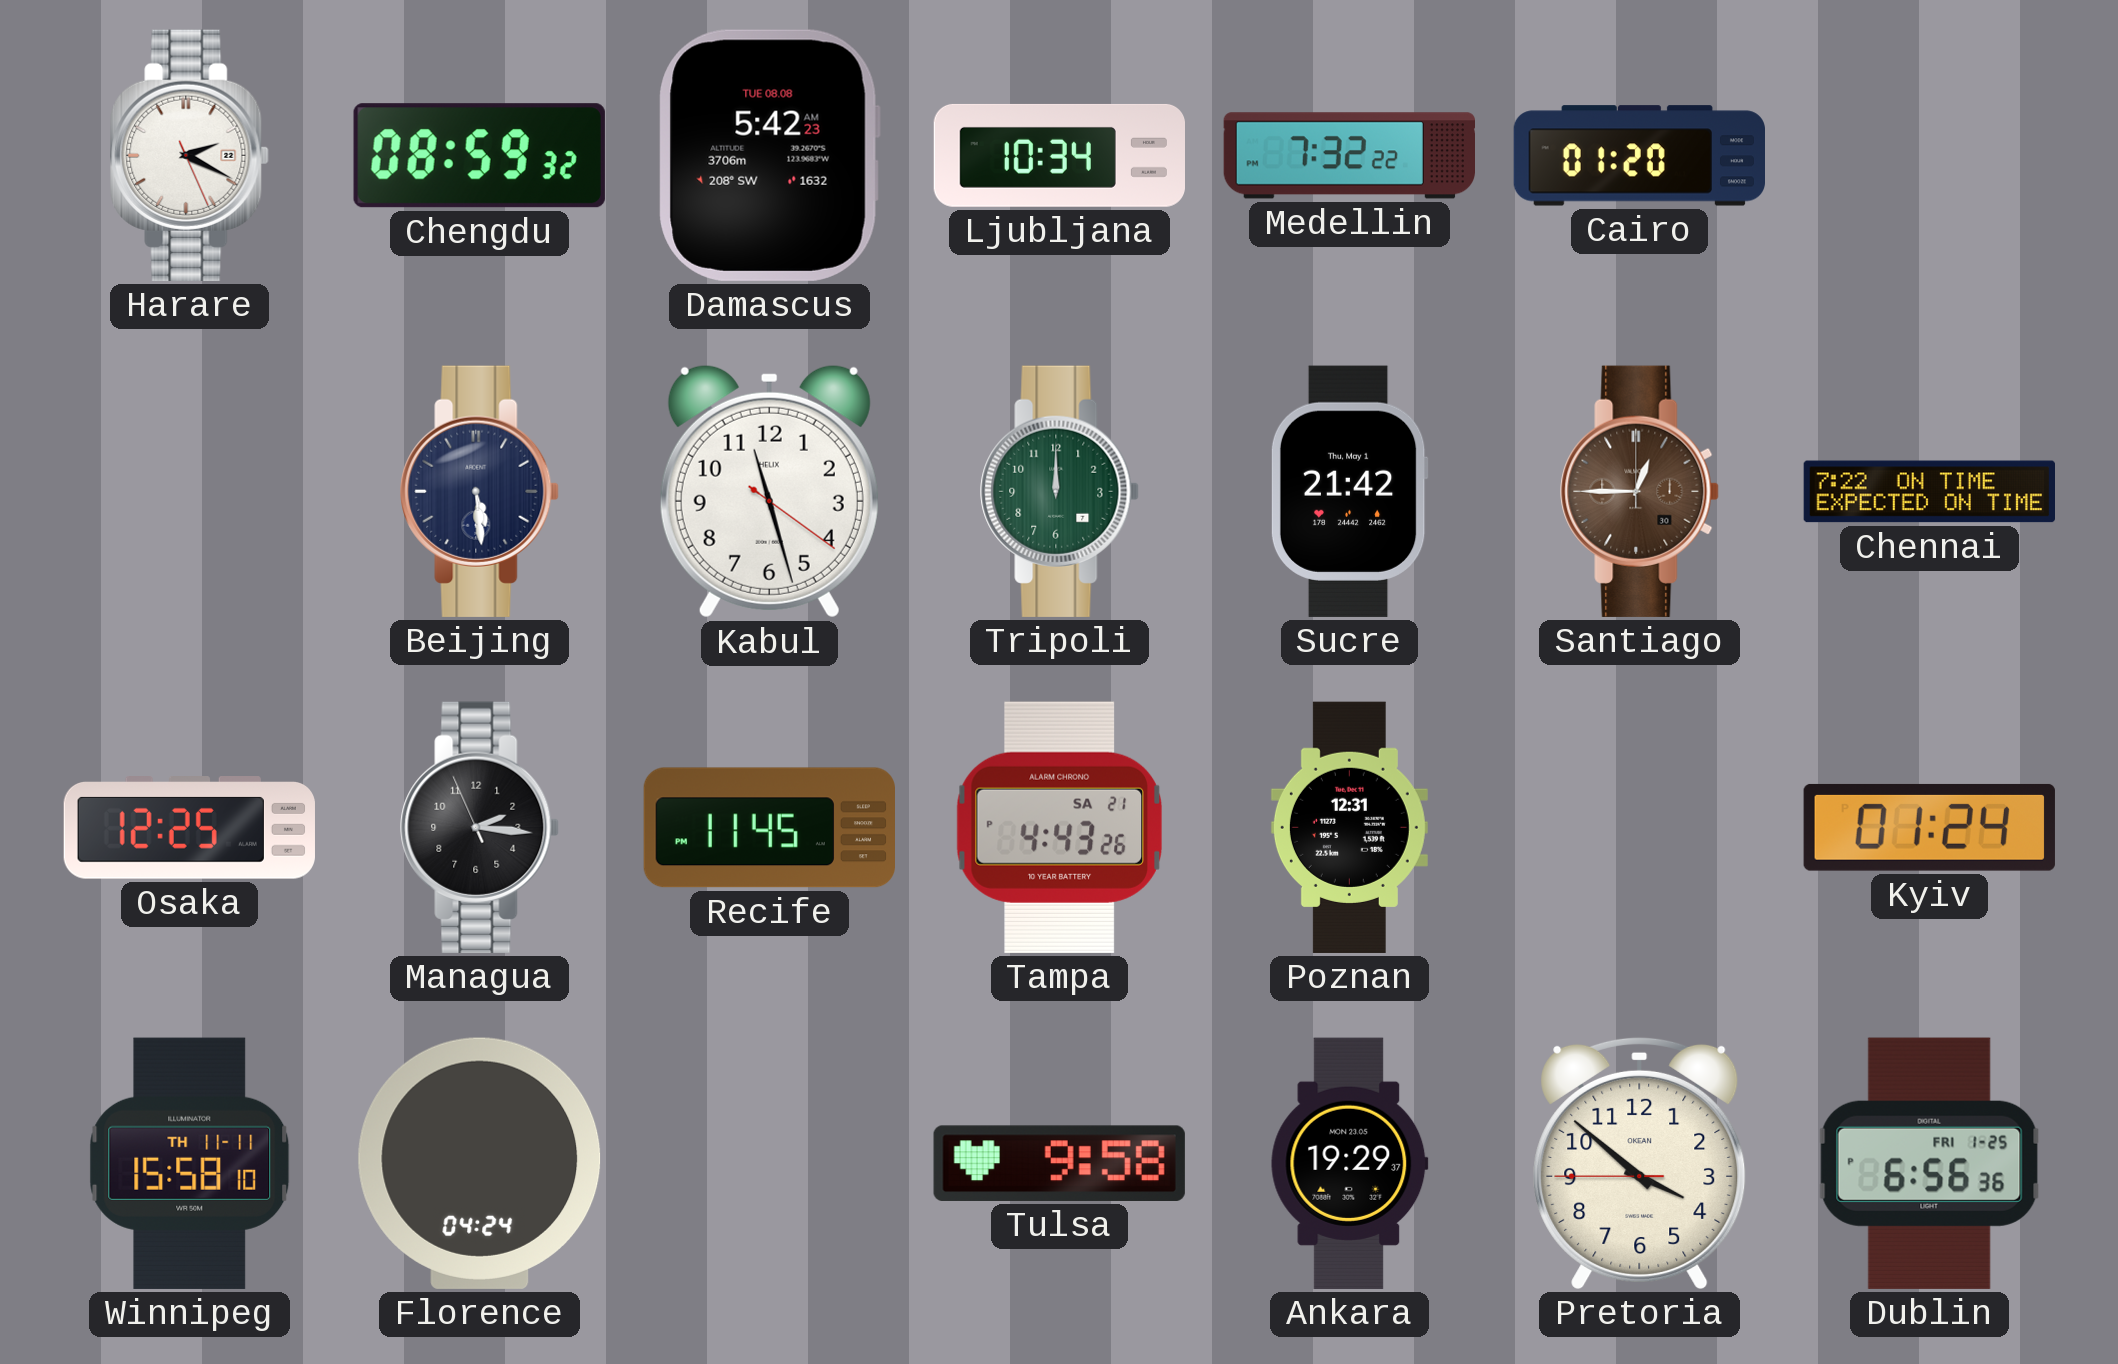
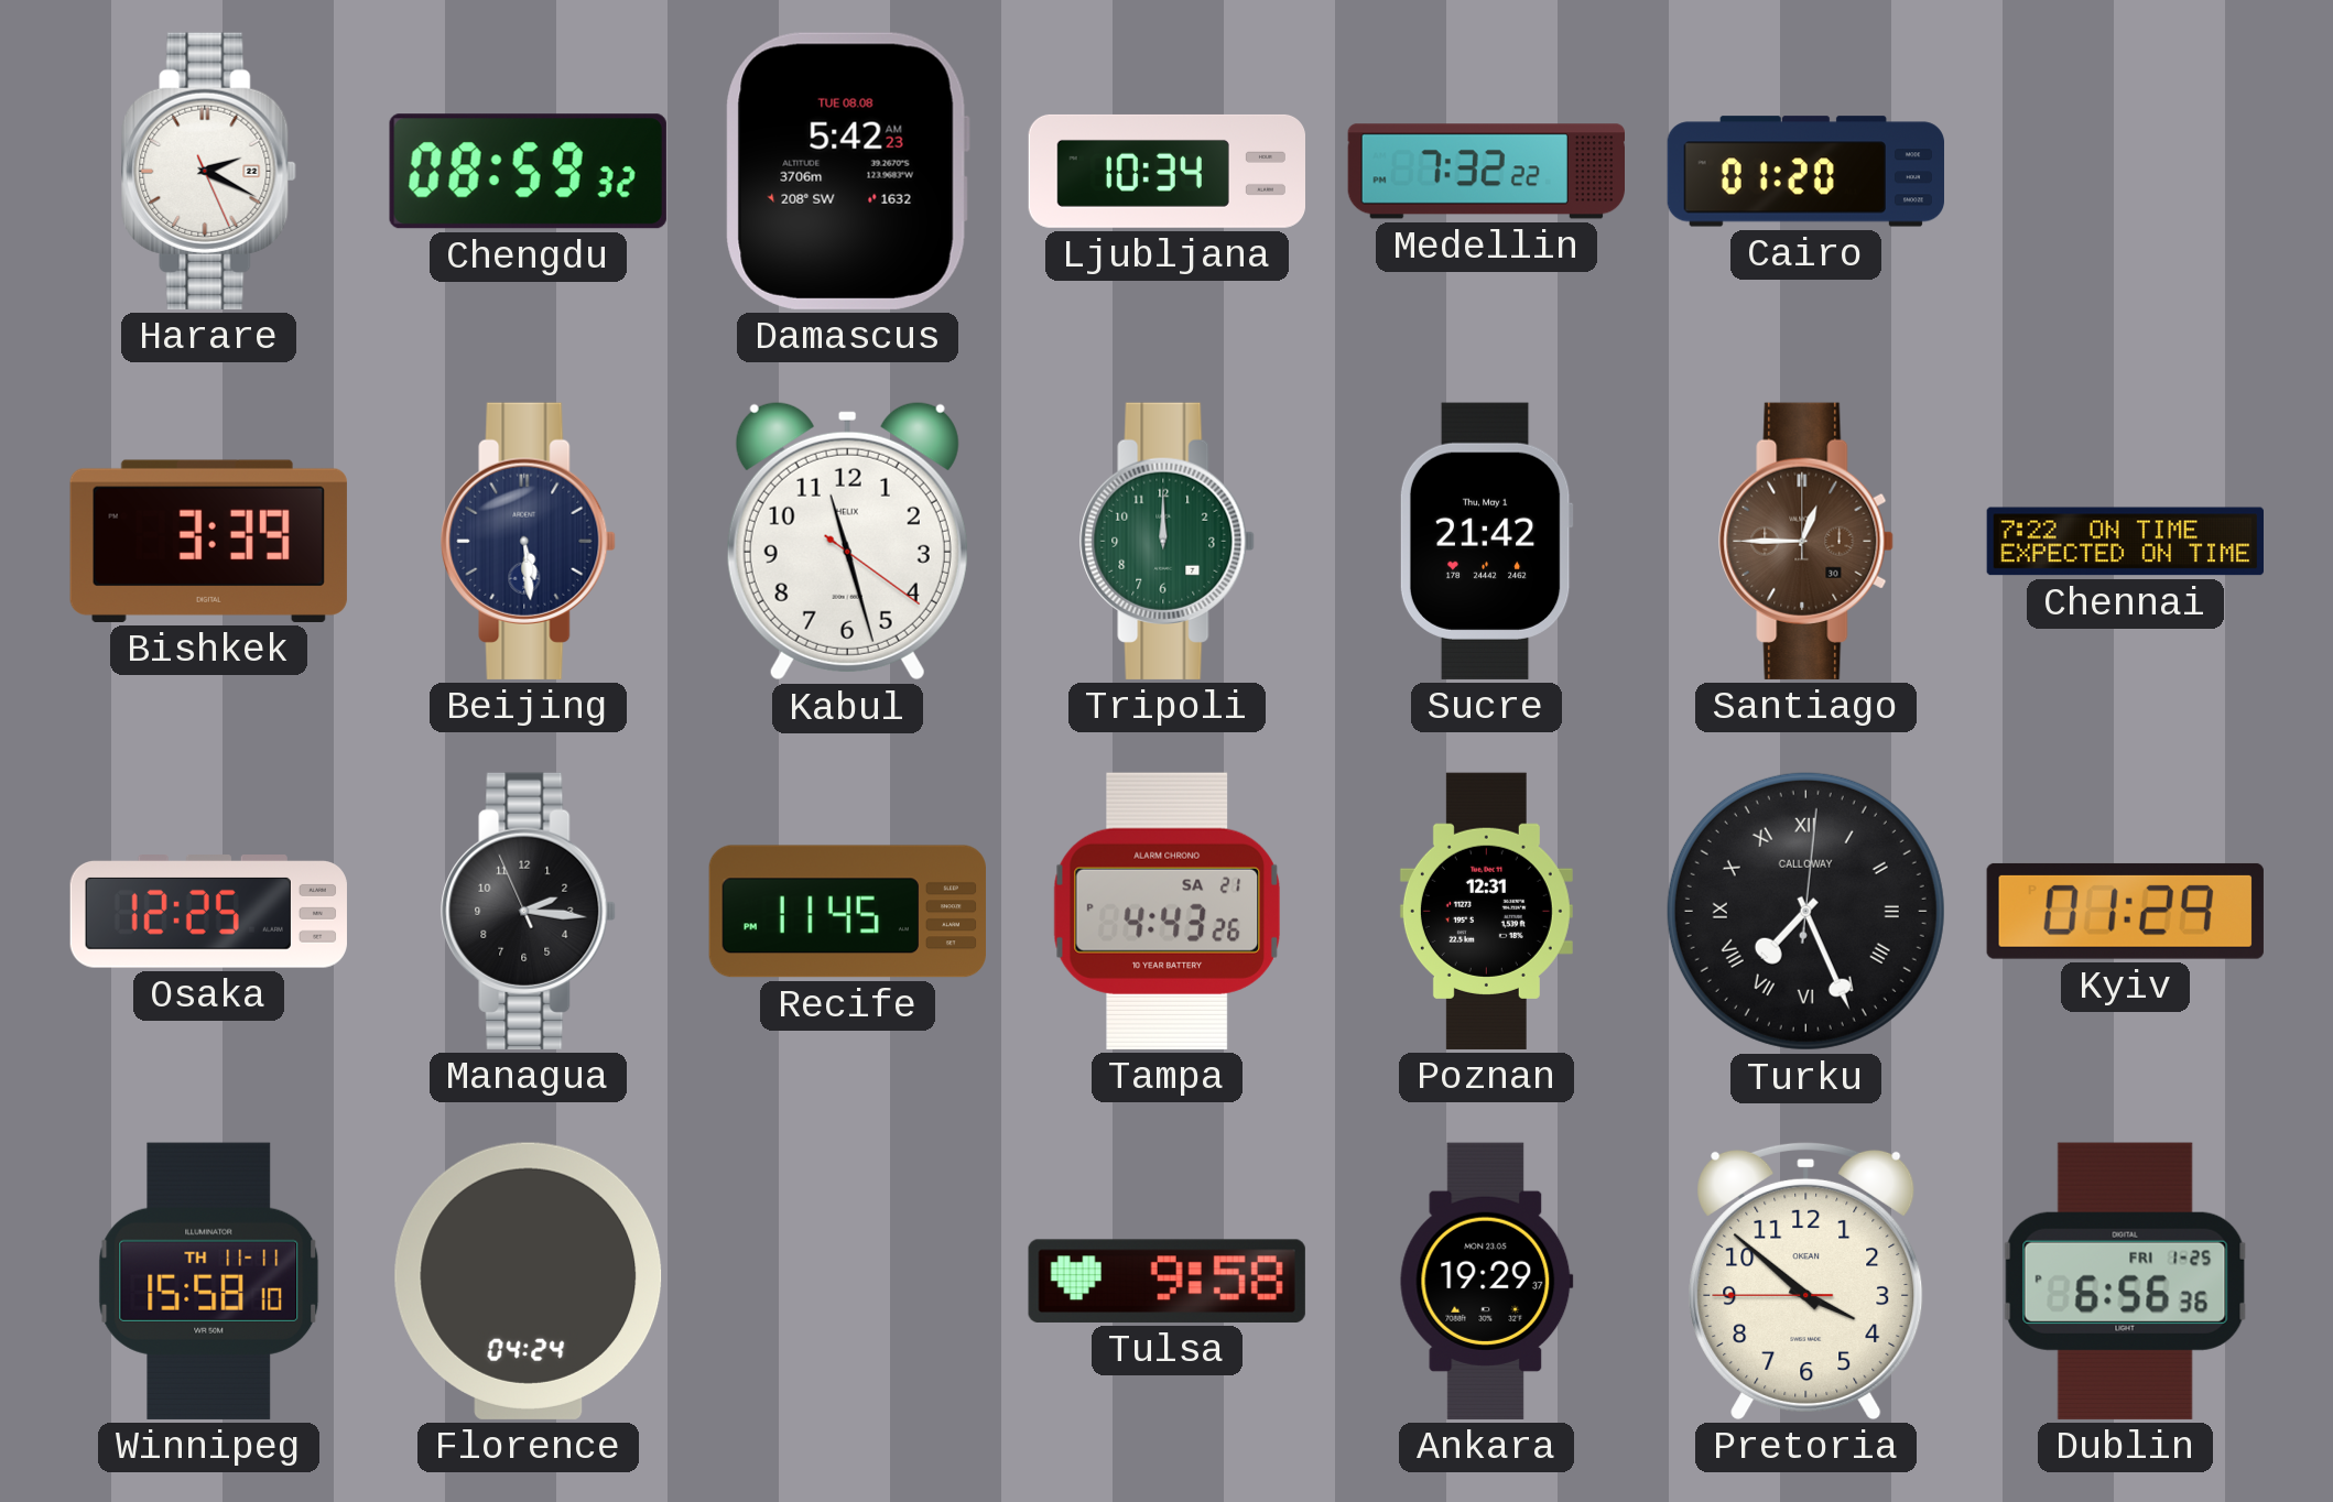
Bishkek: none -> 3:39
Turku: none -> 7:26
Kyiv: 01:24 -> 01:29
